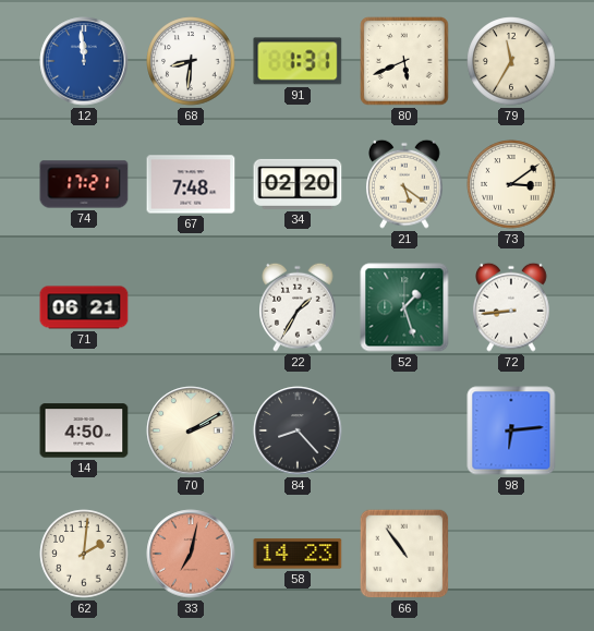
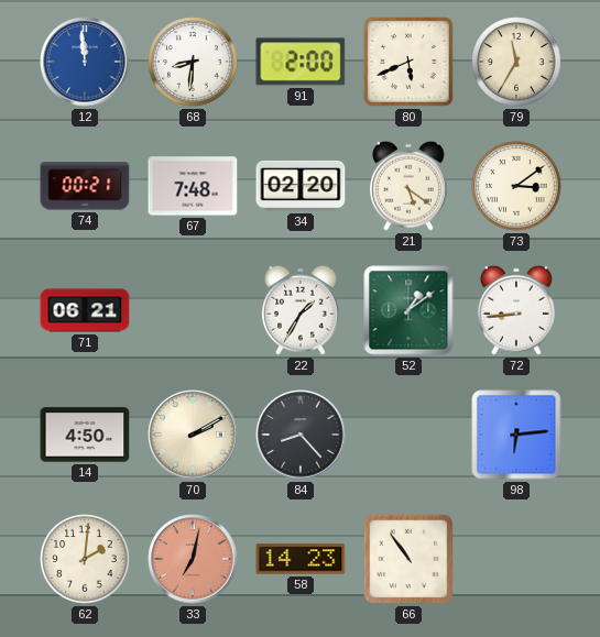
91: 1:31 -> 2:00
74: 17:21 -> 00:21
52: 1:27 -> 1:09
